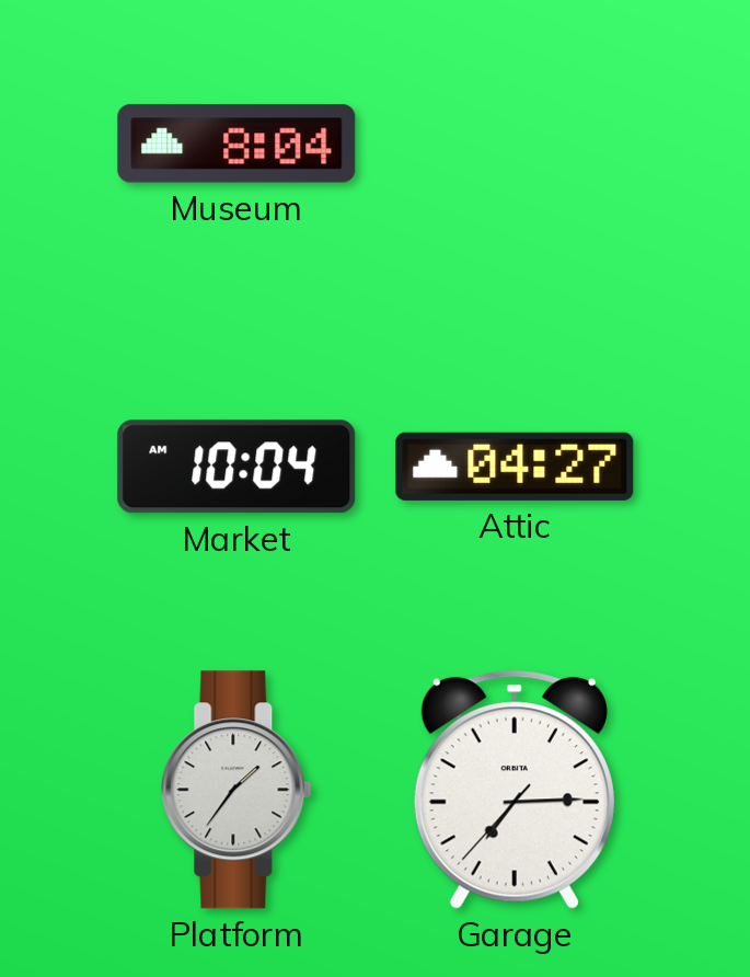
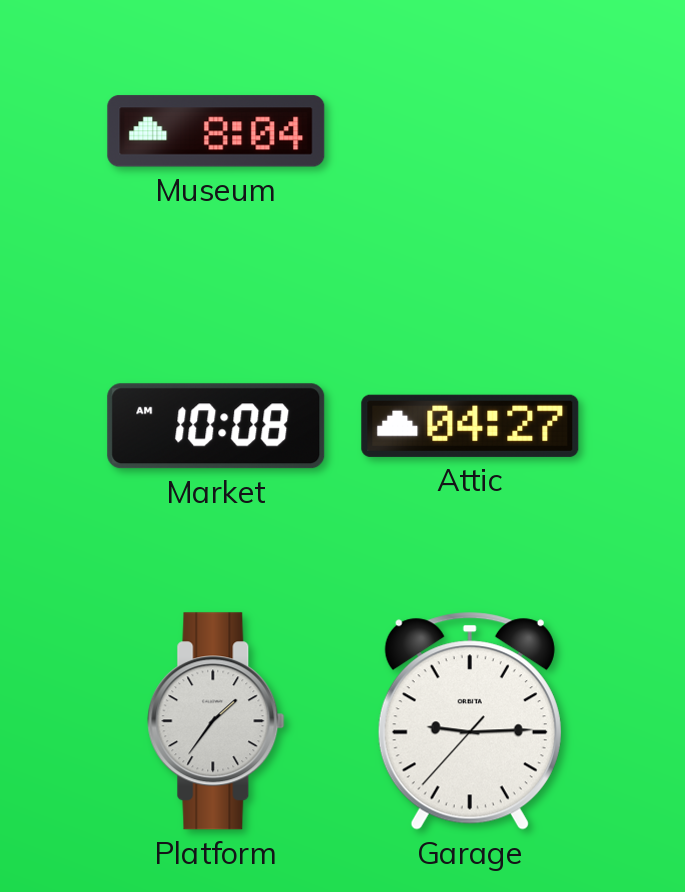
Market: 10:04 -> 10:08
Garage: 7:14 -> 9:14
